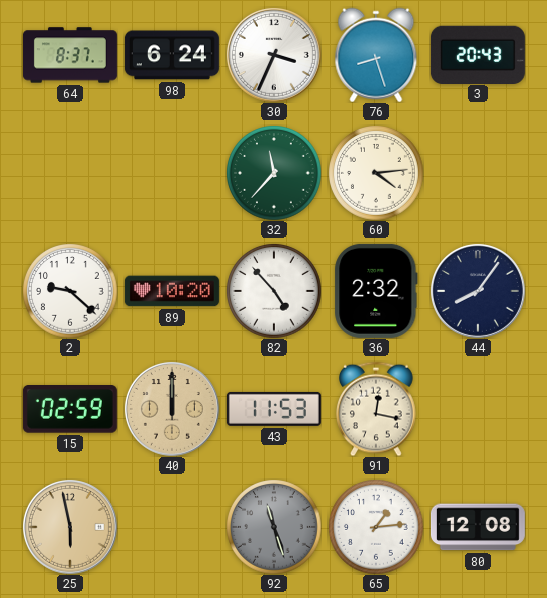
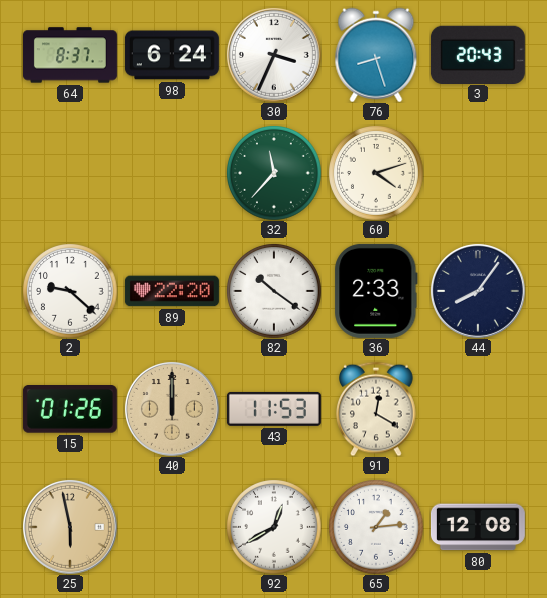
60: 4:14 -> 4:12
89: 10:20 -> 22:20
82: 4:53 -> 10:21
36: 2:32 -> 2:33
15: 02:59 -> 01:26
91: 12:17 -> 12:20
92: 11:27 -> 12:40
92 dial: grey -> white
